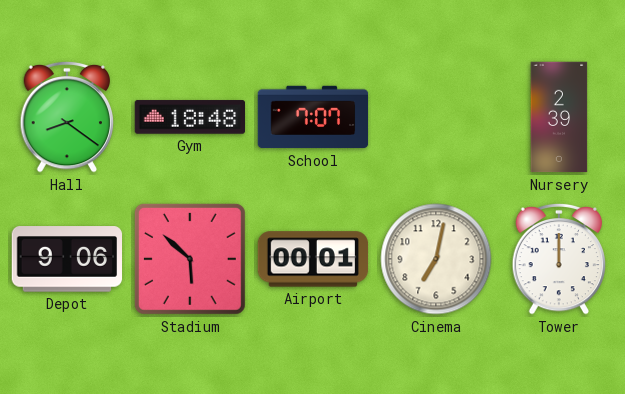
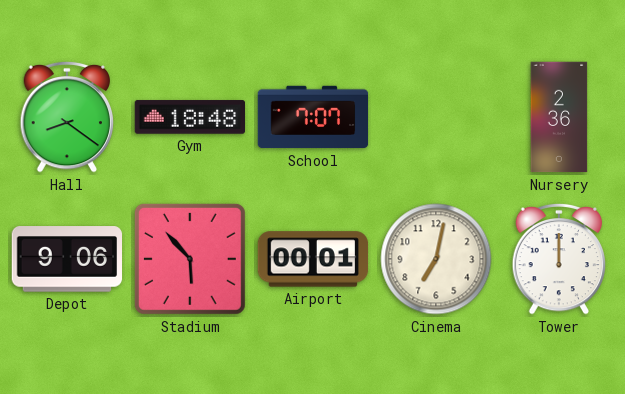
Nursery: 2:39 -> 2:36
Stadium: 5:52 -> 5:53
